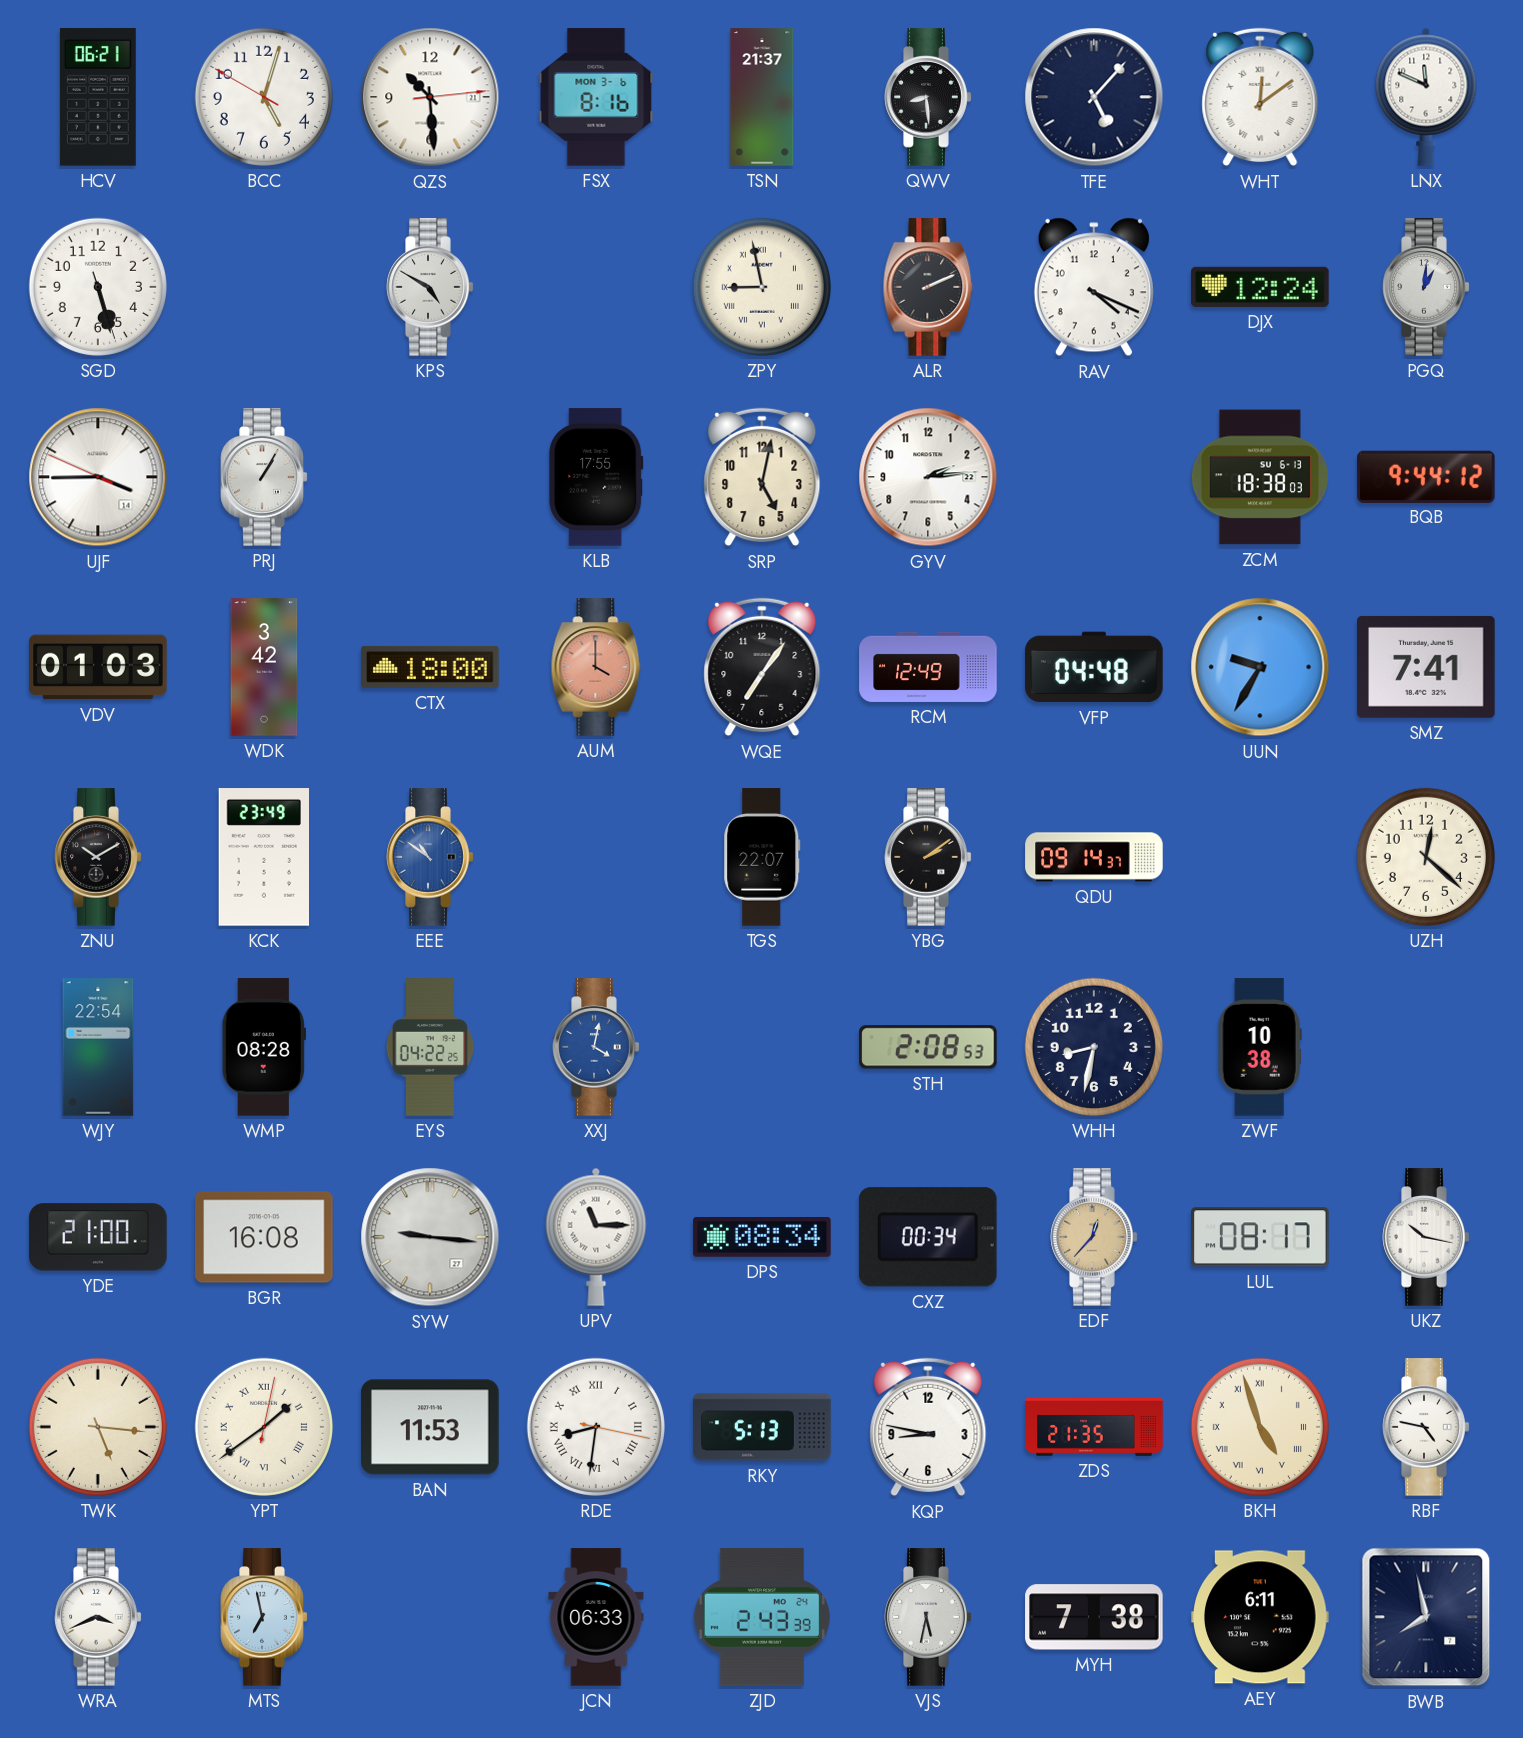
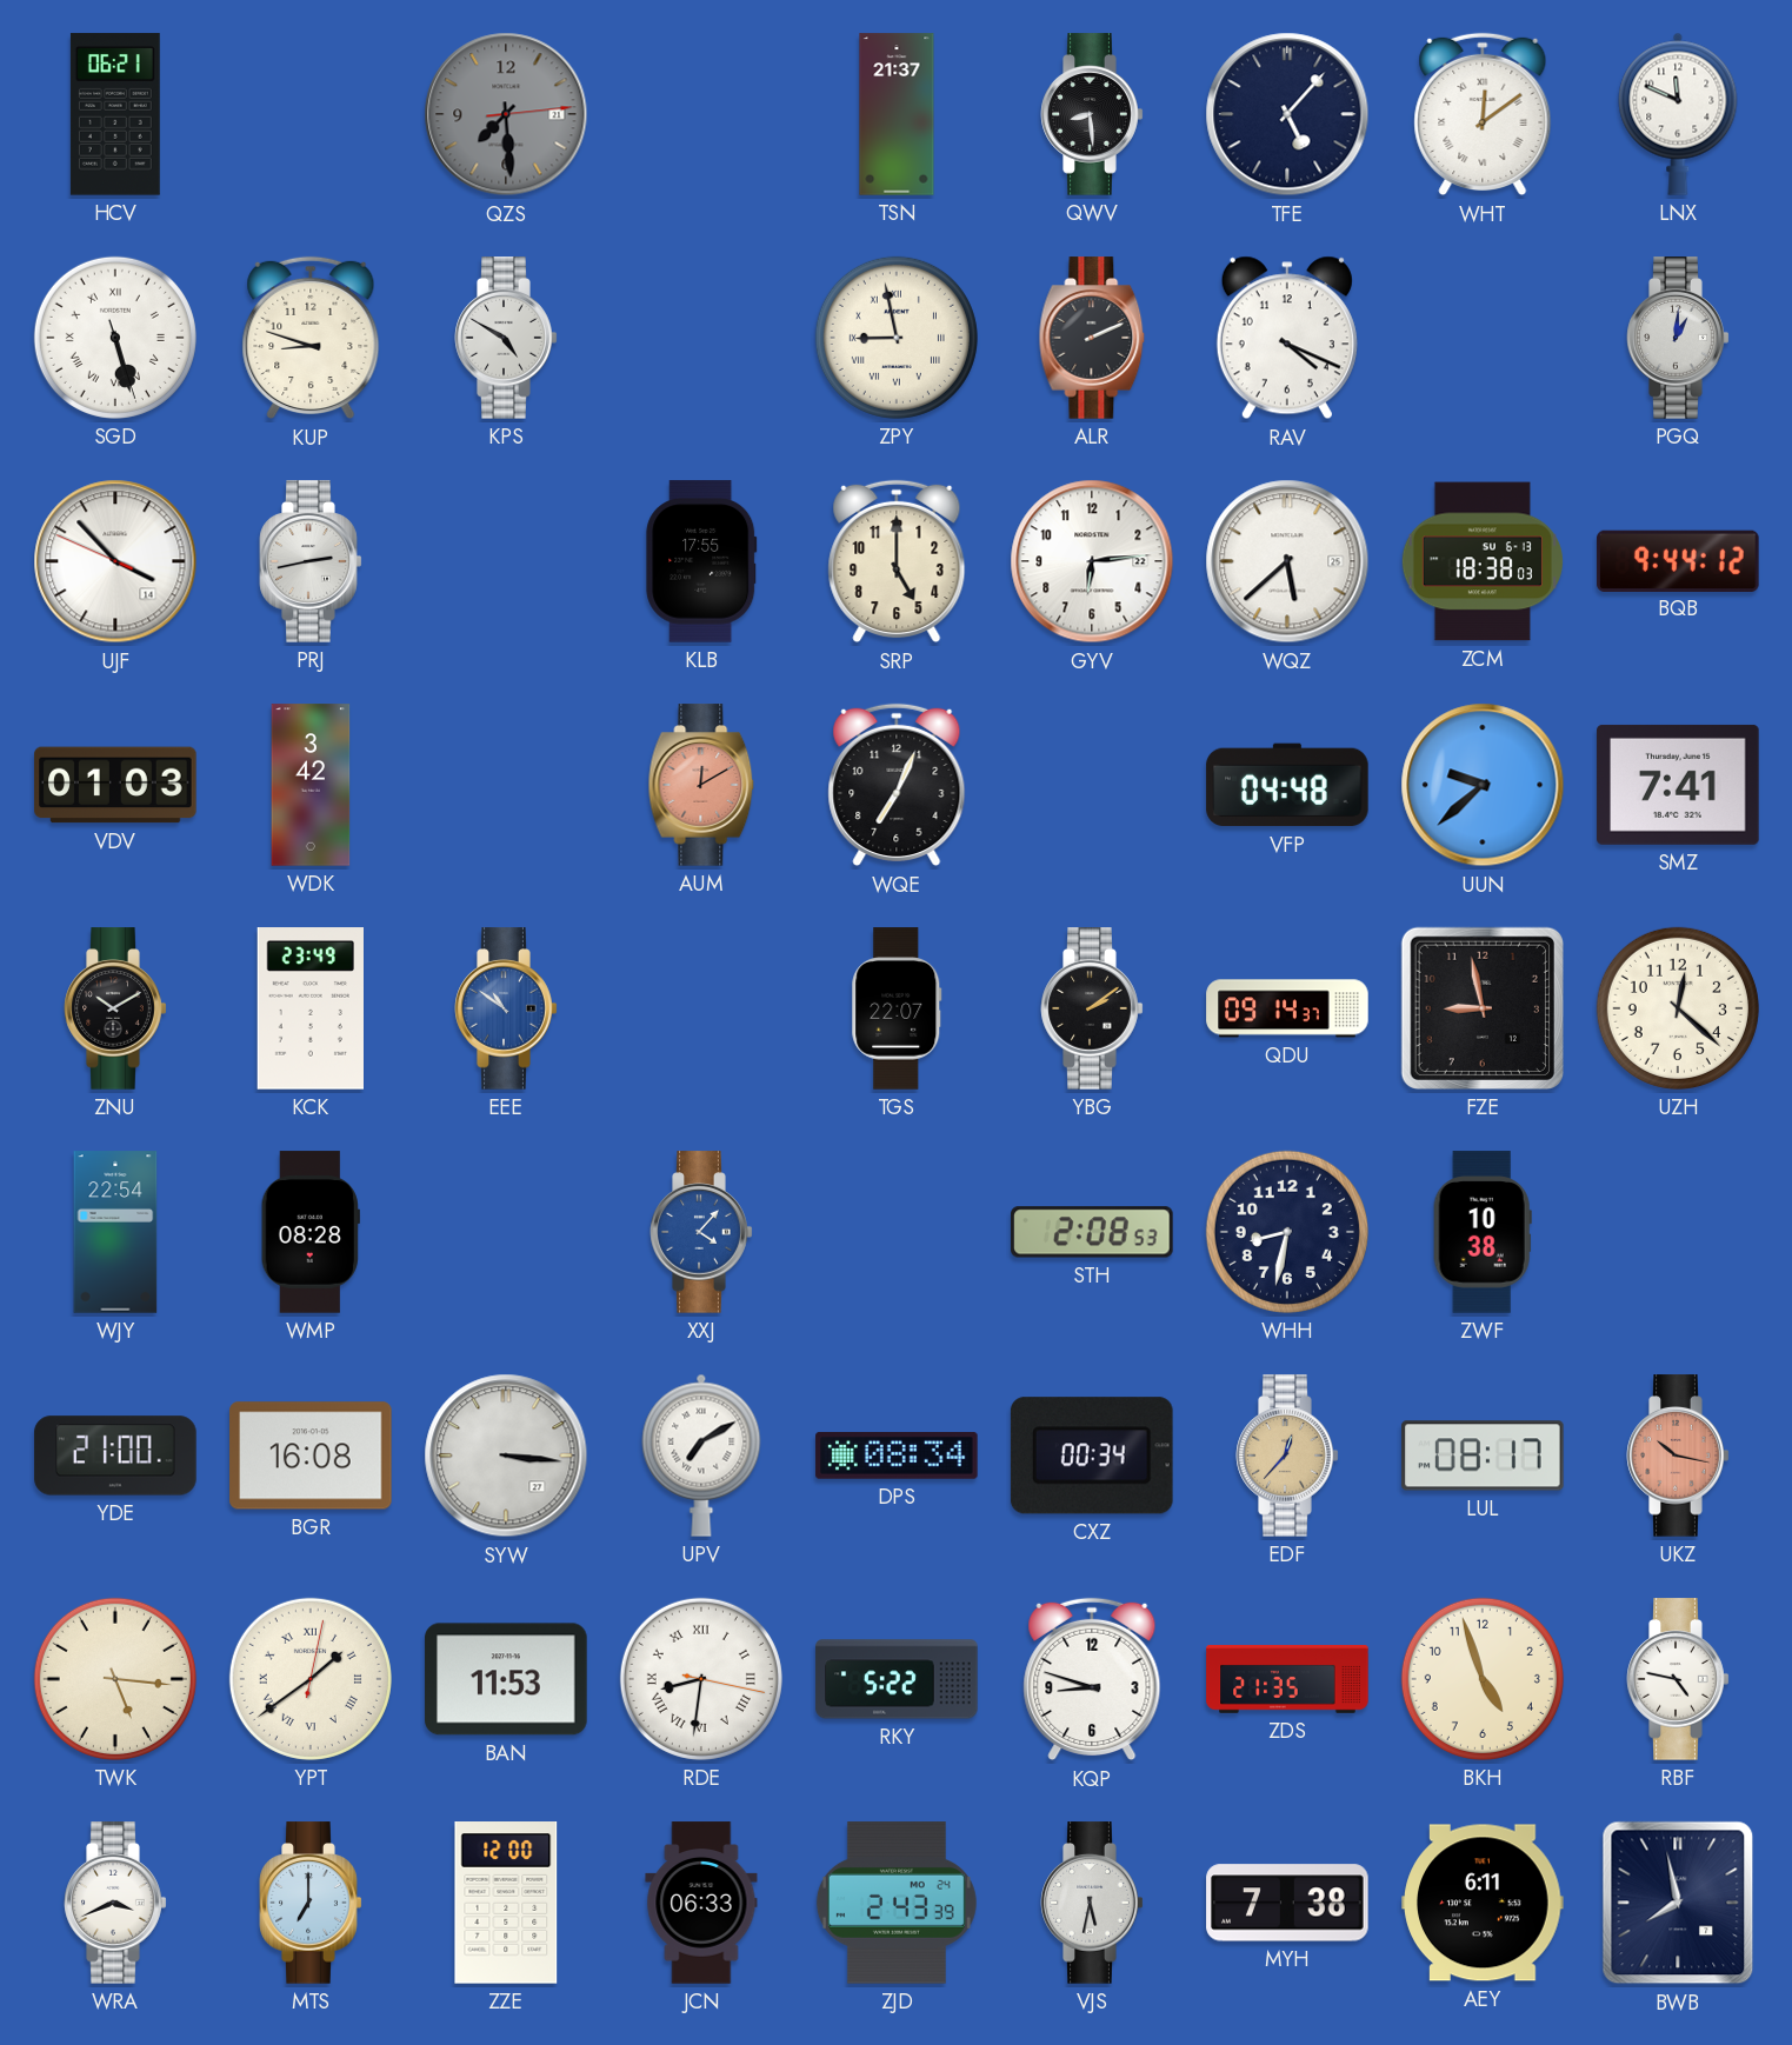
BCC: 5:02 -> none
QZS: 10:29 -> 7:29
QZS dial: white -> grey
FSX: 8:16 -> none
SGD numerals: Arabic -> Roman
KUP: none -> 8:48
DJX: 12:24 -> none
UJF: 3:44 -> 3:52
PRJ: 1:05 -> 2:43
SRP: 5:02 -> 5:00
GYV: 2:14 -> 6:14
WQZ: none -> 5:38
CTX: 18:00 -> none
AUM: 4:00 -> 12:10
WQE: 7:06 -> 7:04
RCM: 12:49 -> none
UUN: 9:35 -> 9:38
FZE: none -> 8:58
EYS: 04:22 -> none
XXJ: 4:02 -> 4:07
SYW: 9:16 -> 3:16
UPV: 11:15 -> 7:10
UKZ dial: white -> salmon
RKY: 5:13 -> 5:22
KQP: 8:47 -> 8:48
BKH numerals: Roman -> Arabic
MTS: 6:58 -> 7:00
ZZE: none -> 12:00
